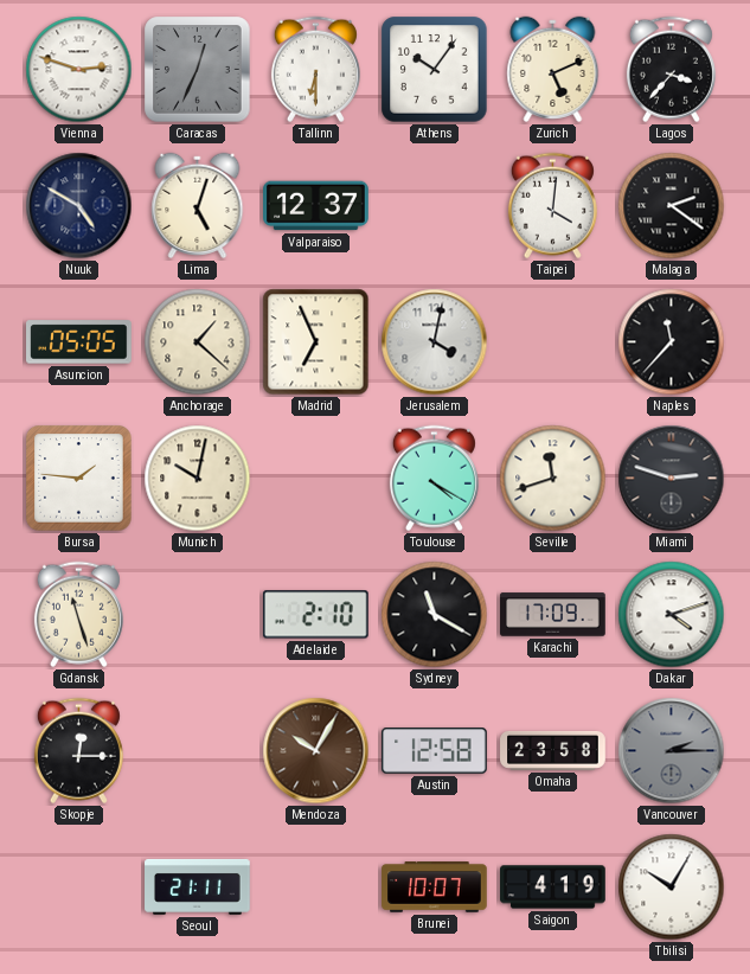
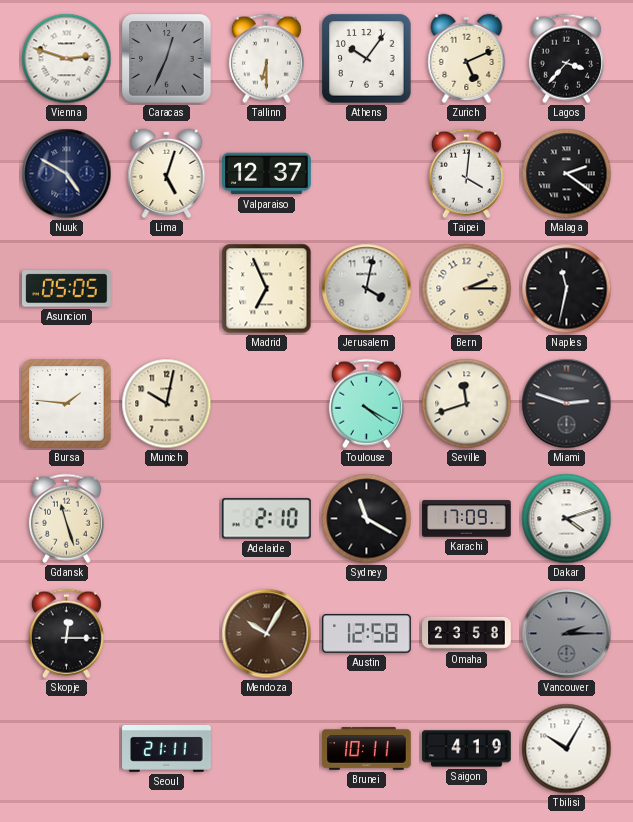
Anchorage: 1:22 -> none
Bern: none -> 2:15
Naples: 11:37 -> 11:32
Brunei: 10:07 -> 10:11
